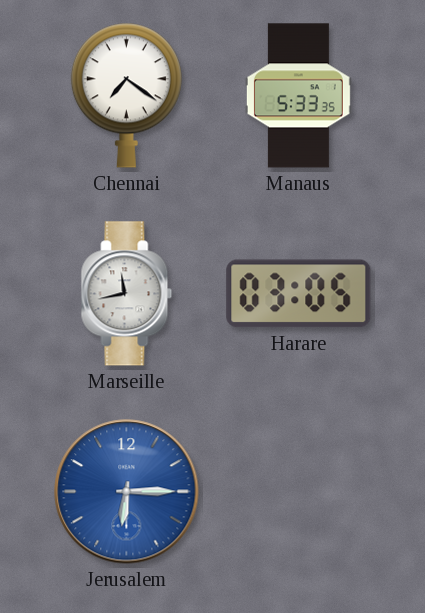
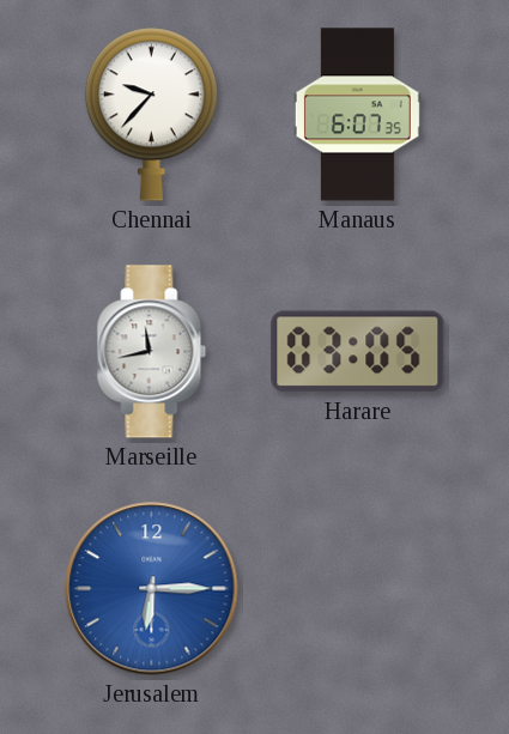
Chennai: 7:21 -> 9:37
Manaus: 5:33 -> 6:07
